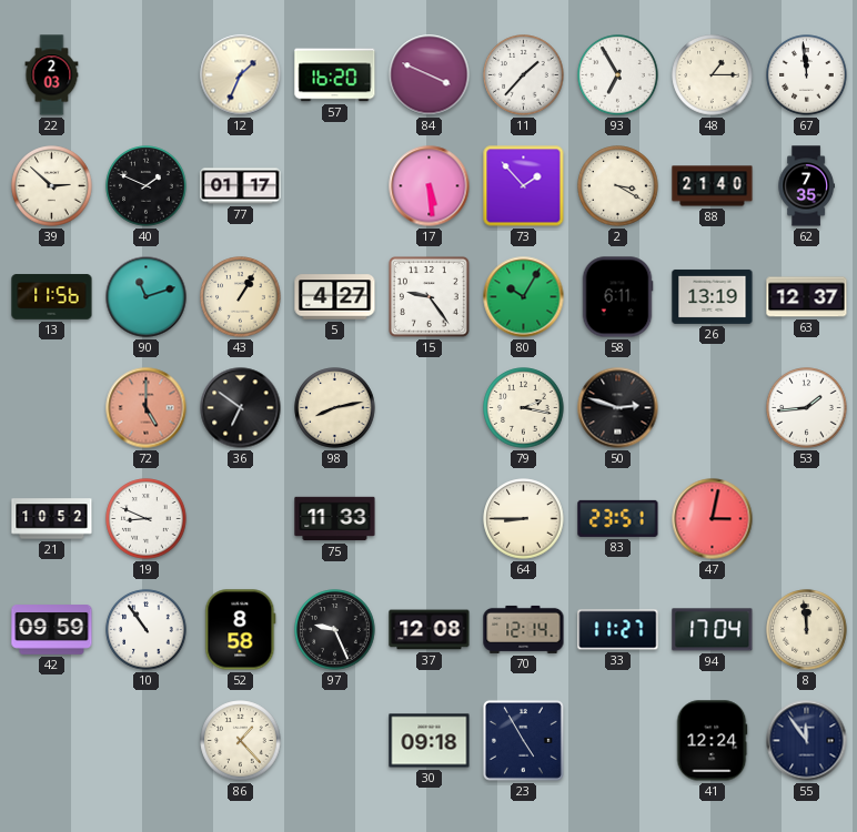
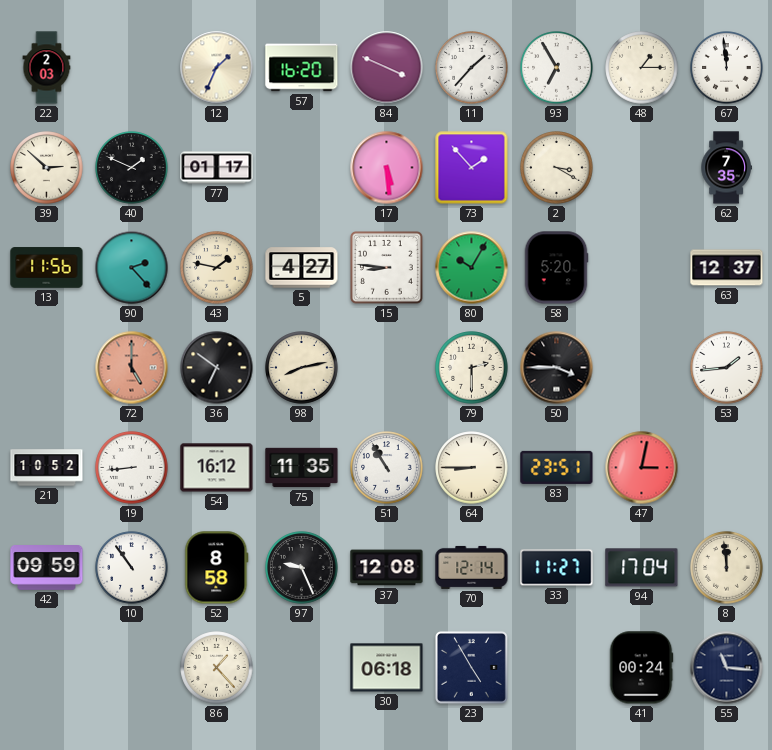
88: 21:40 -> none
90: 11:12 -> 2:23
43: 1:05 -> 1:47
15: 9:24 -> 8:46
58: 6:11 -> 5:20
26: 13:19 -> none
79: 2:17 -> 2:30
50: 2:48 -> 3:45
19: 8:49 -> 8:44
54: none -> 16:12
75: 11:33 -> 11:35
51: none -> 10:55
30: 09:18 -> 06:18
41: 12:24 -> 00:24
55: 11:54 -> 11:16
